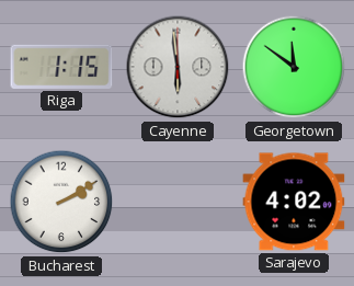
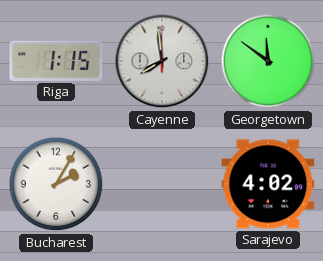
Cayenne: 5:59 -> 7:59
Bucharest: 2:10 -> 2:05
